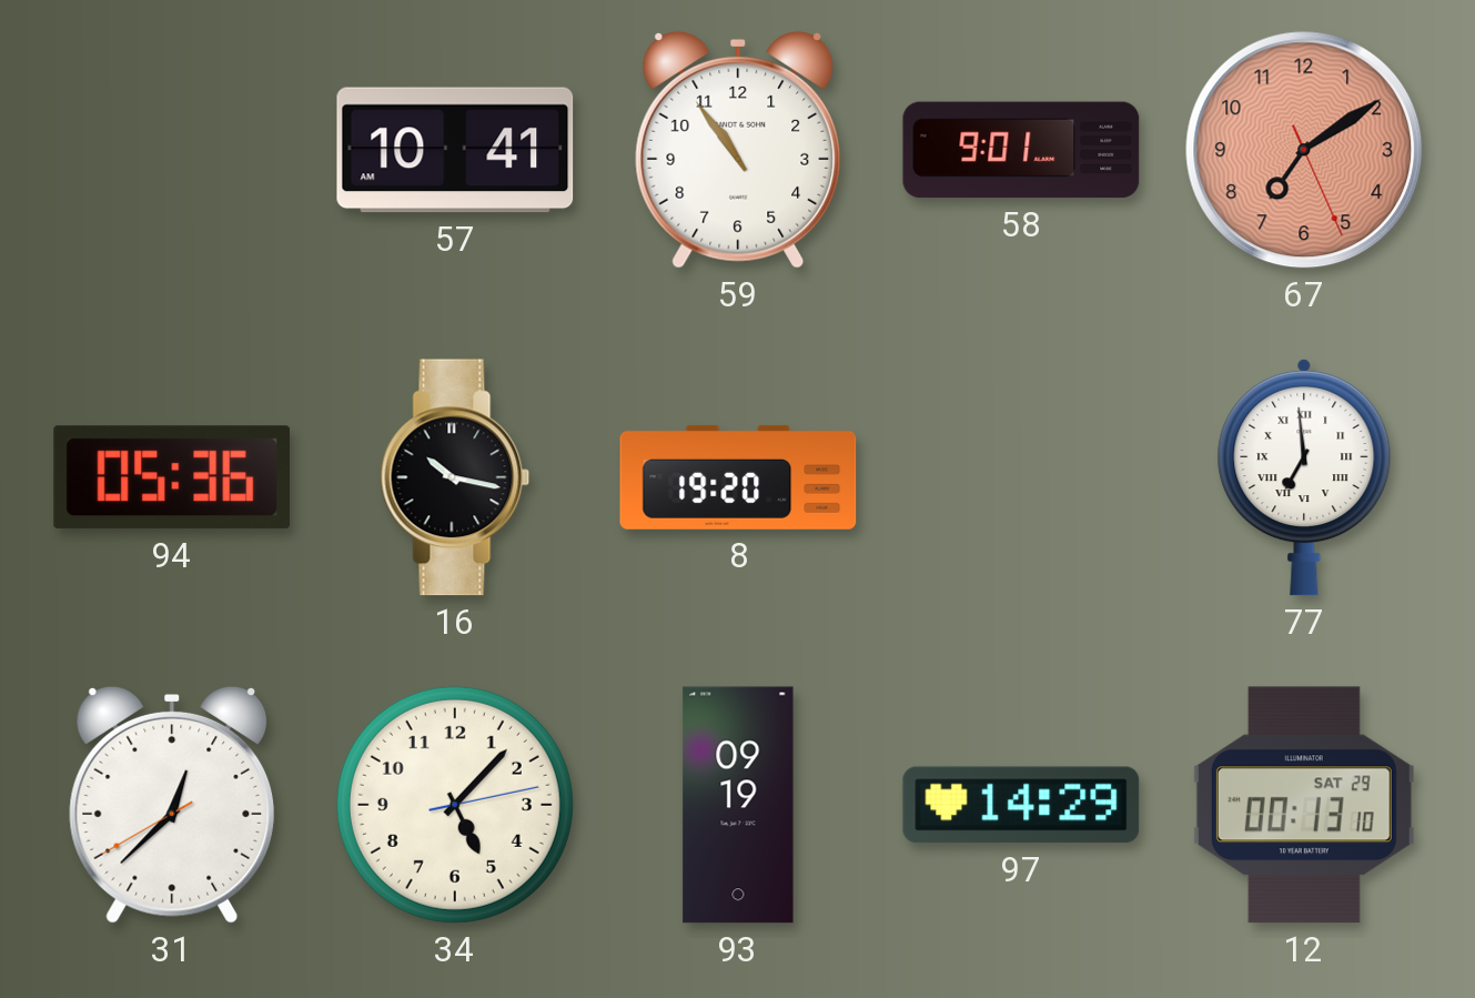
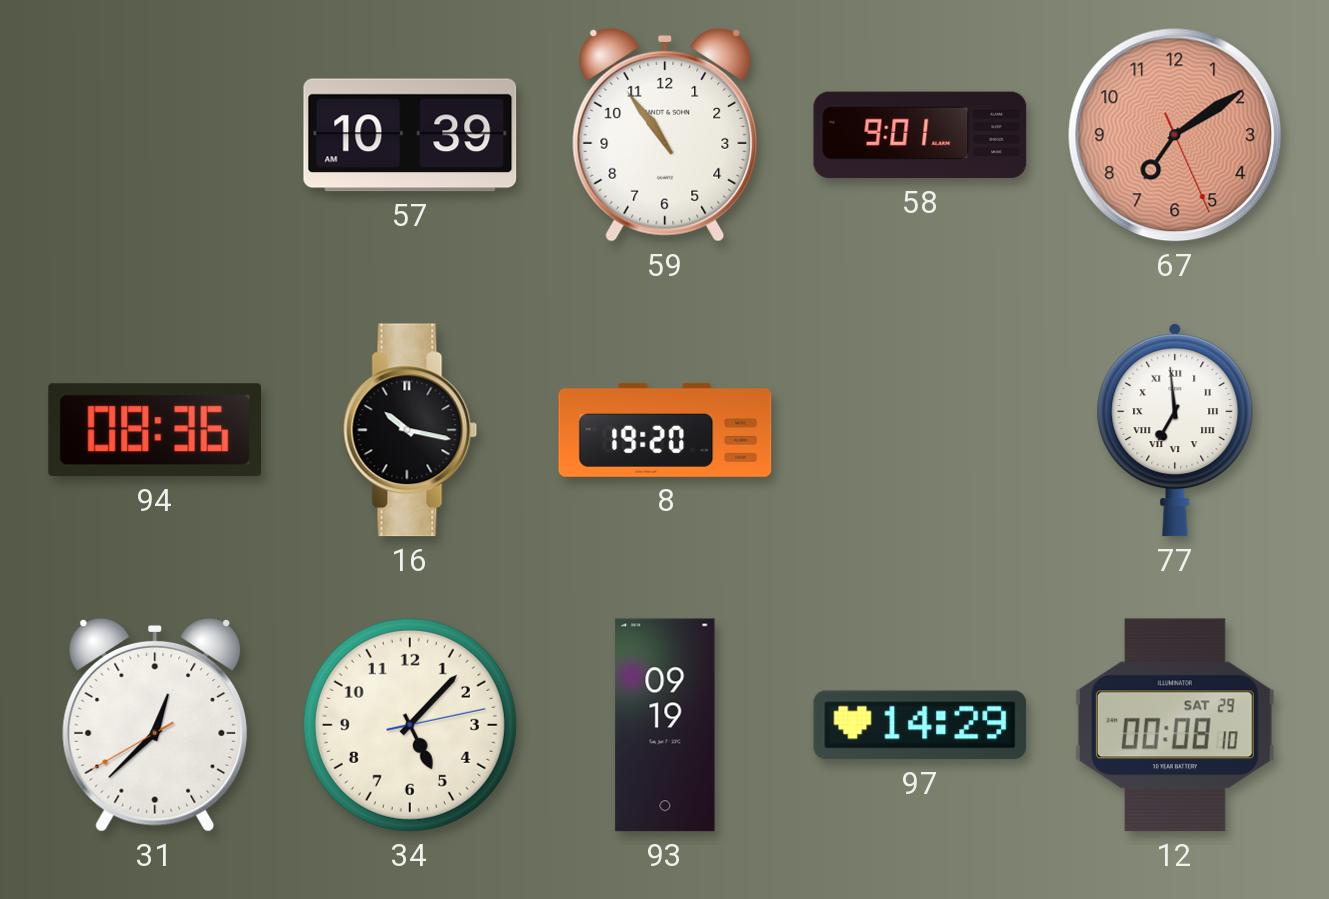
57: 10:41 -> 10:39
94: 05:36 -> 08:36
12: 00:13 -> 00:08
